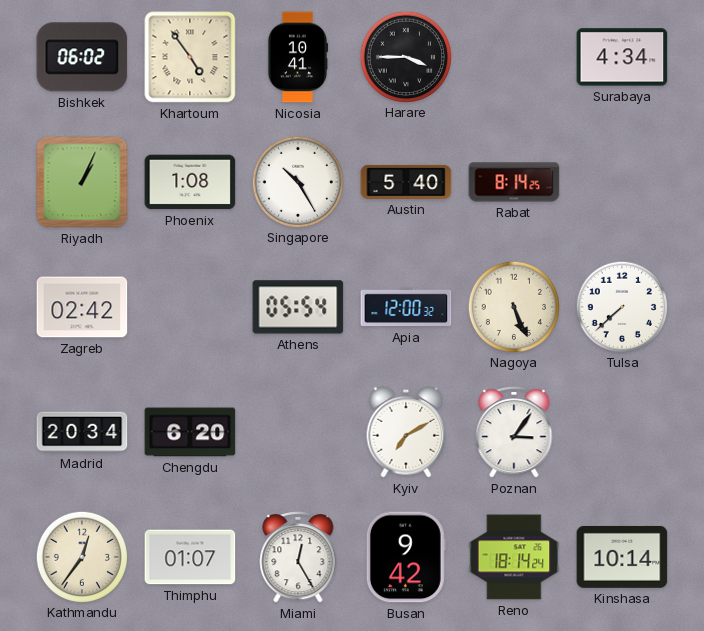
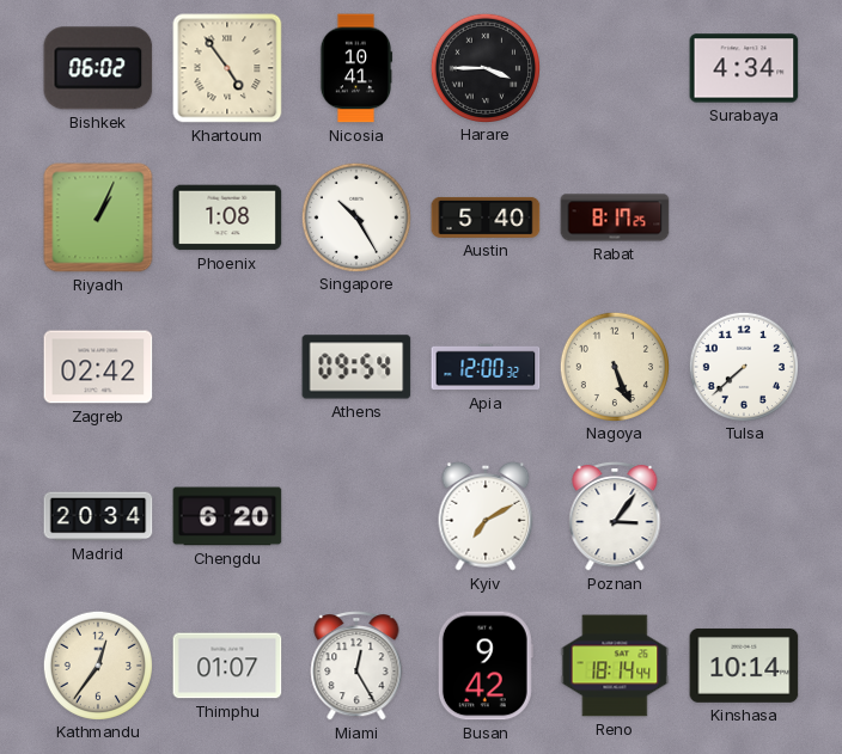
Rabat: 8:14 -> 8:17
Athens: 05:54 -> 09:54
Reno: 18:14:24 -> 18:14:44
